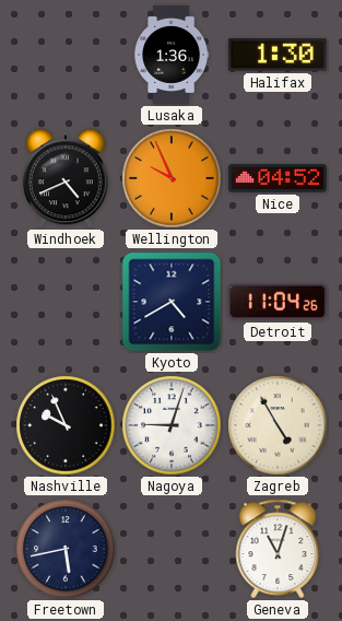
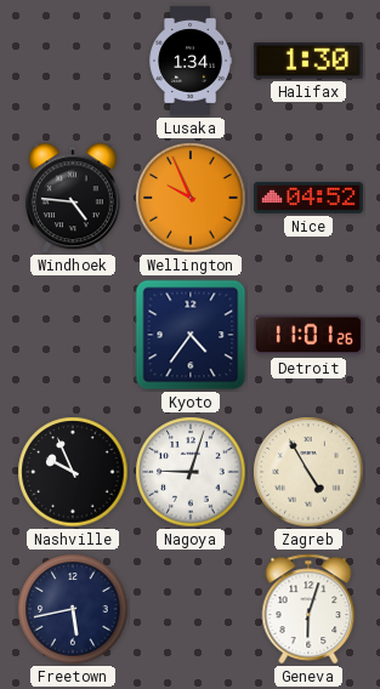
Lusaka: 1:36 -> 1:34
Windhoek: 4:41 -> 4:46
Kyoto: 4:40 -> 4:36
Detroit: 11:04 -> 11:01
Geneva: 11:03 -> 6:03
